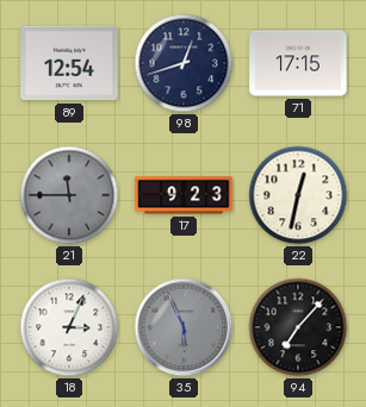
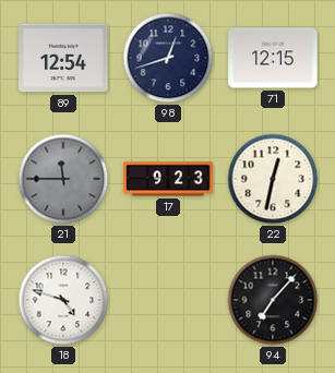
71: 17:15 -> 12:15
18: 3:04 -> 4:48
35: 5:56 -> none
